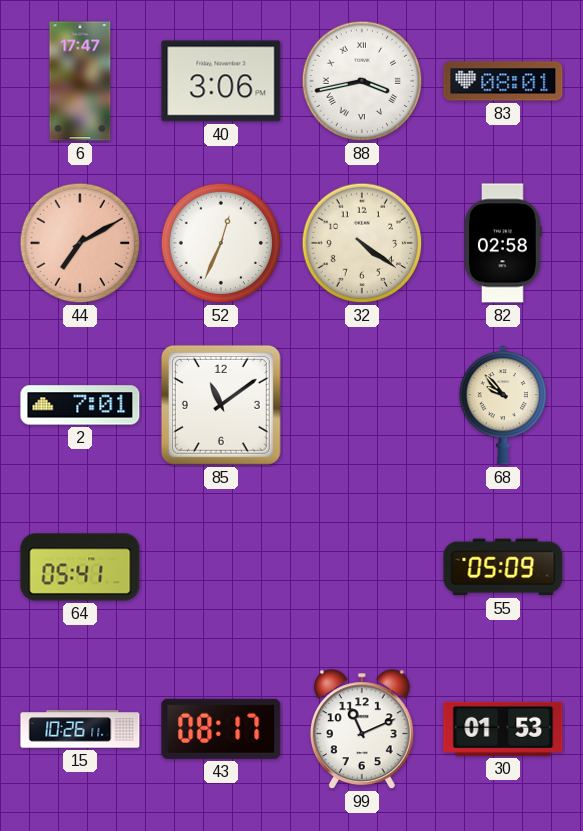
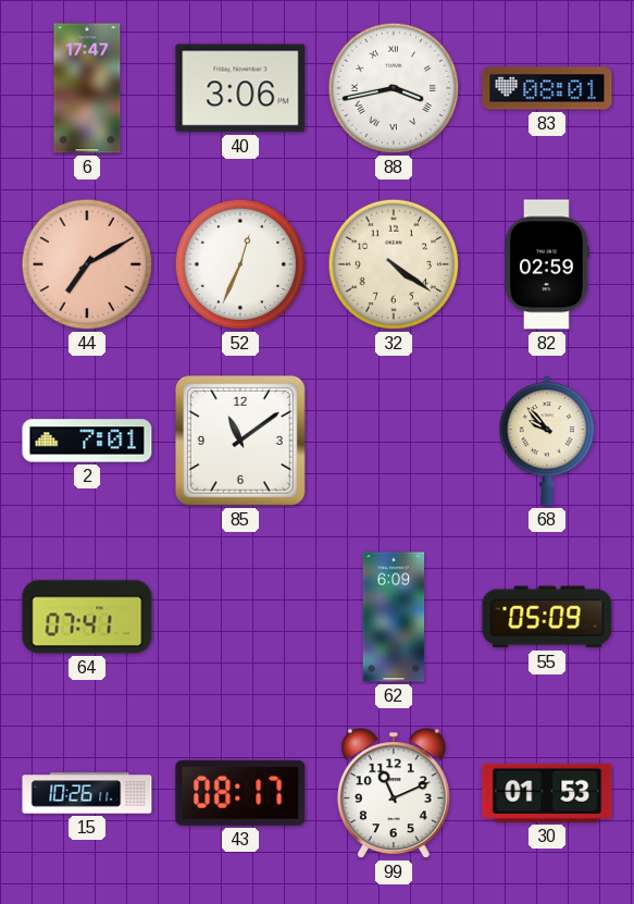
82: 02:58 -> 02:59
64: 05:41 -> 07:41
62: none -> 6:09
